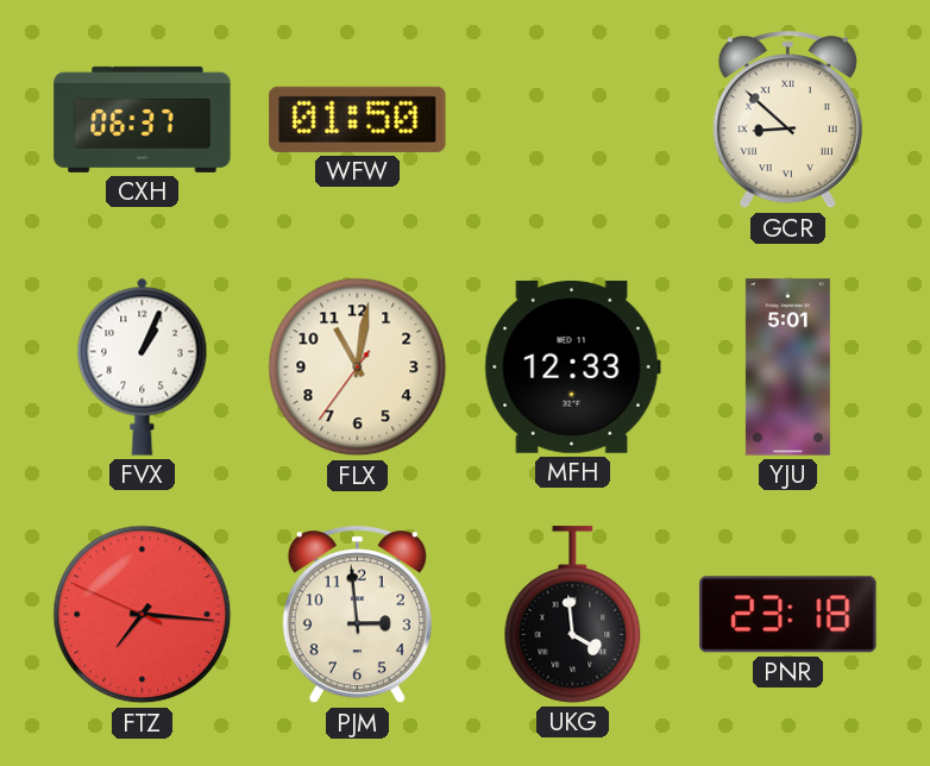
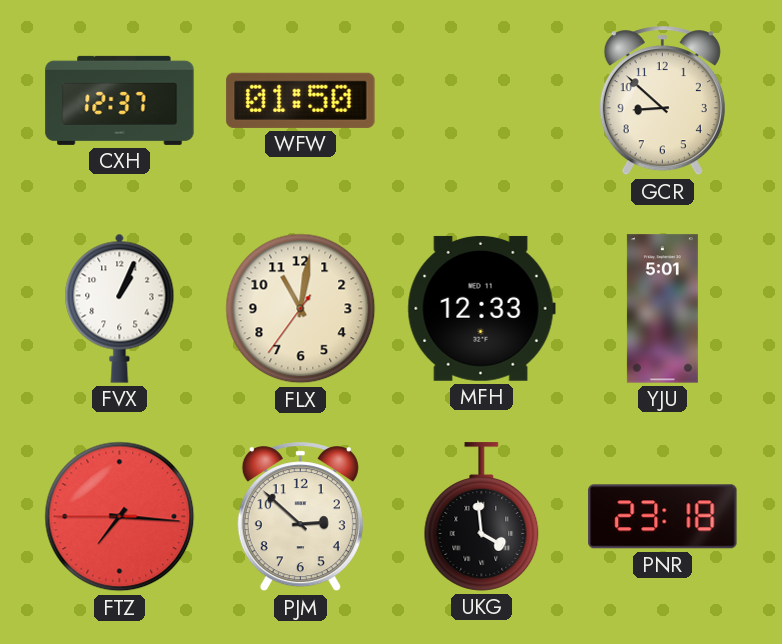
CXH: 06:37 -> 12:37
GCR numerals: Roman -> Arabic
FTZ: 7:15:49 -> 7:15:45
PJM: 2:59 -> 2:52
